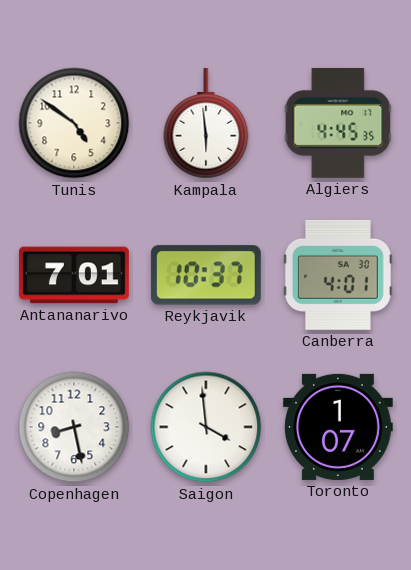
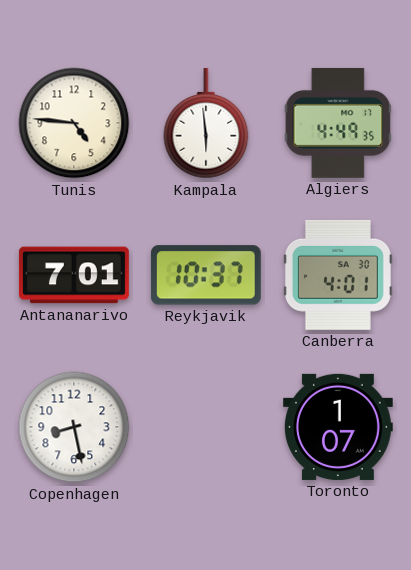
Tunis: 4:51 -> 4:46
Algiers: 4:45 -> 4:49
Saigon: 3:59 -> none
